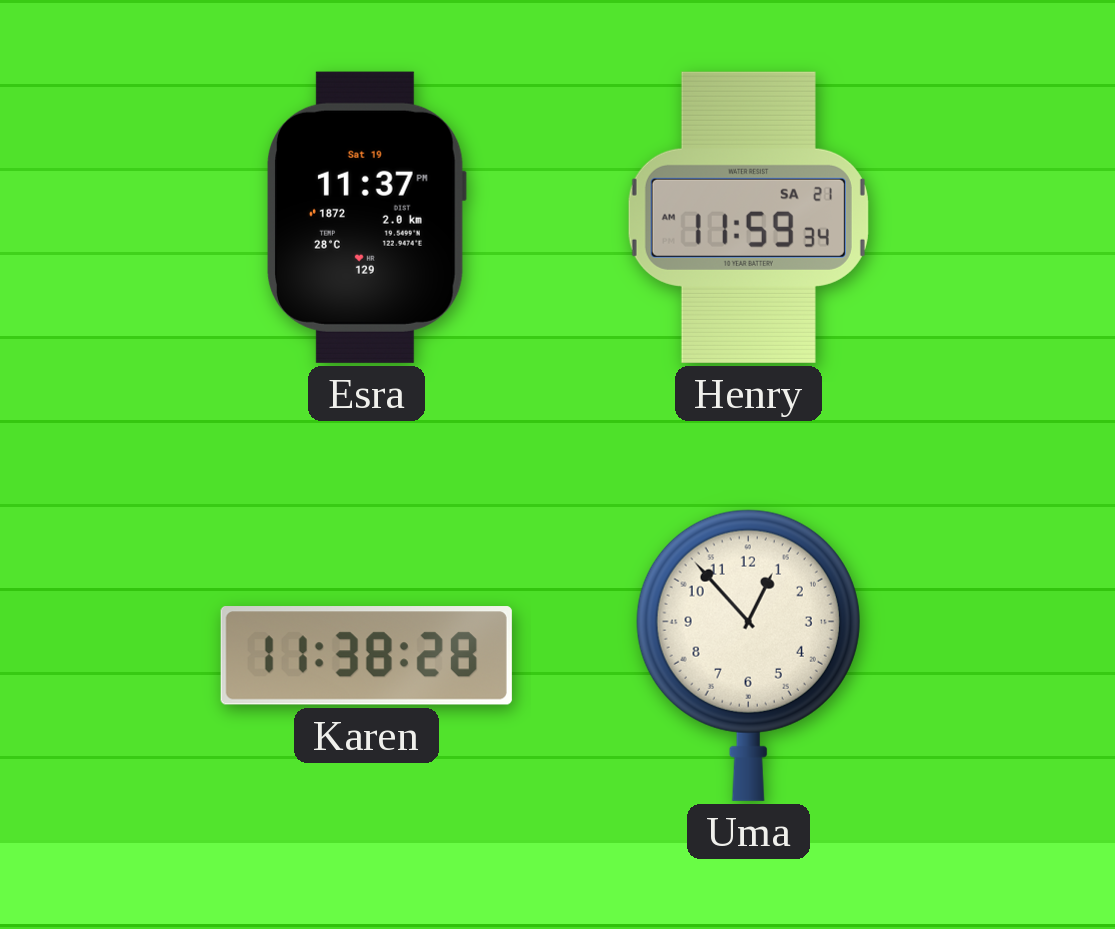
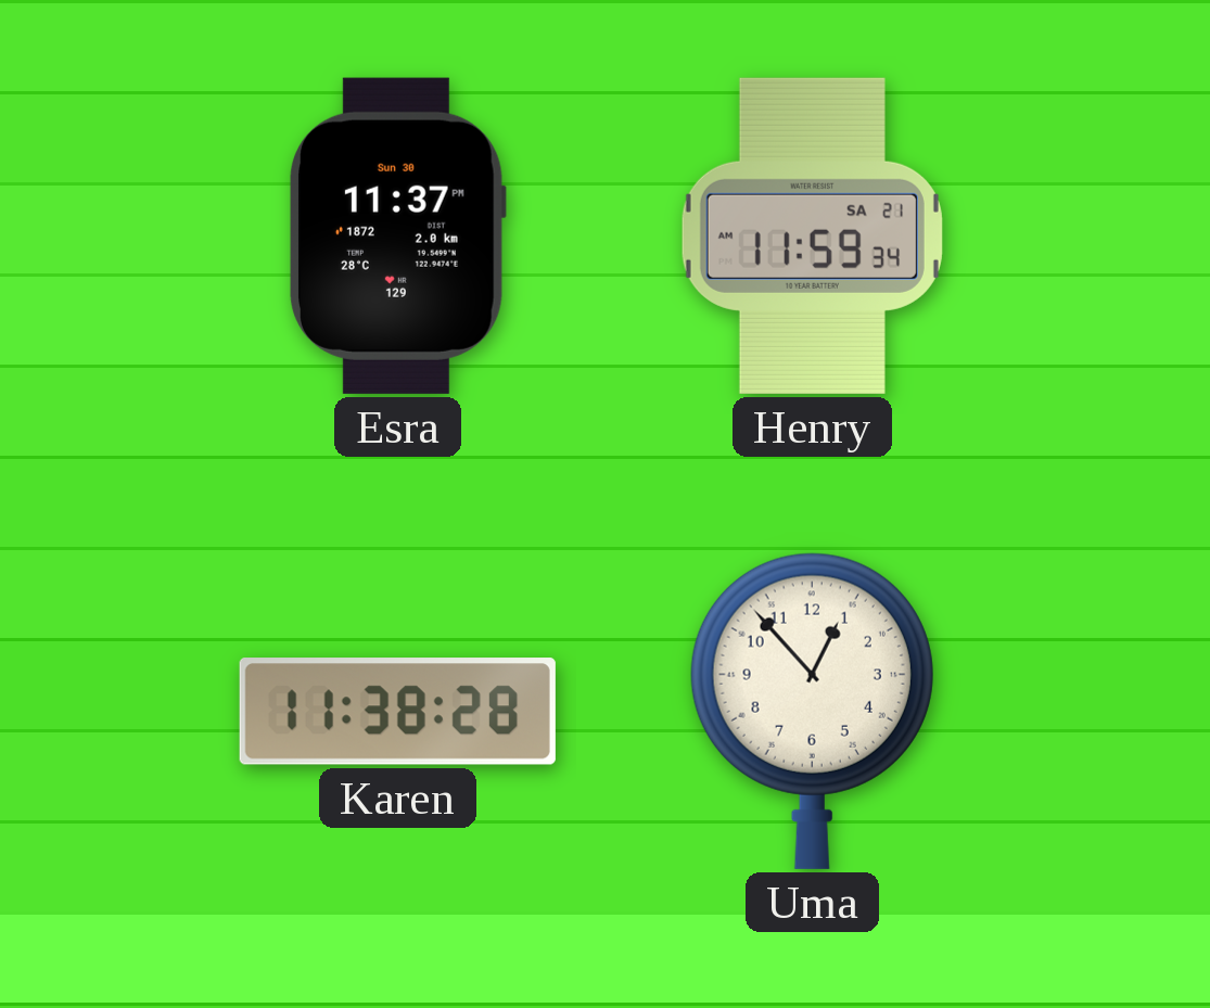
Esra date: Sat 19 -> Sun 30
